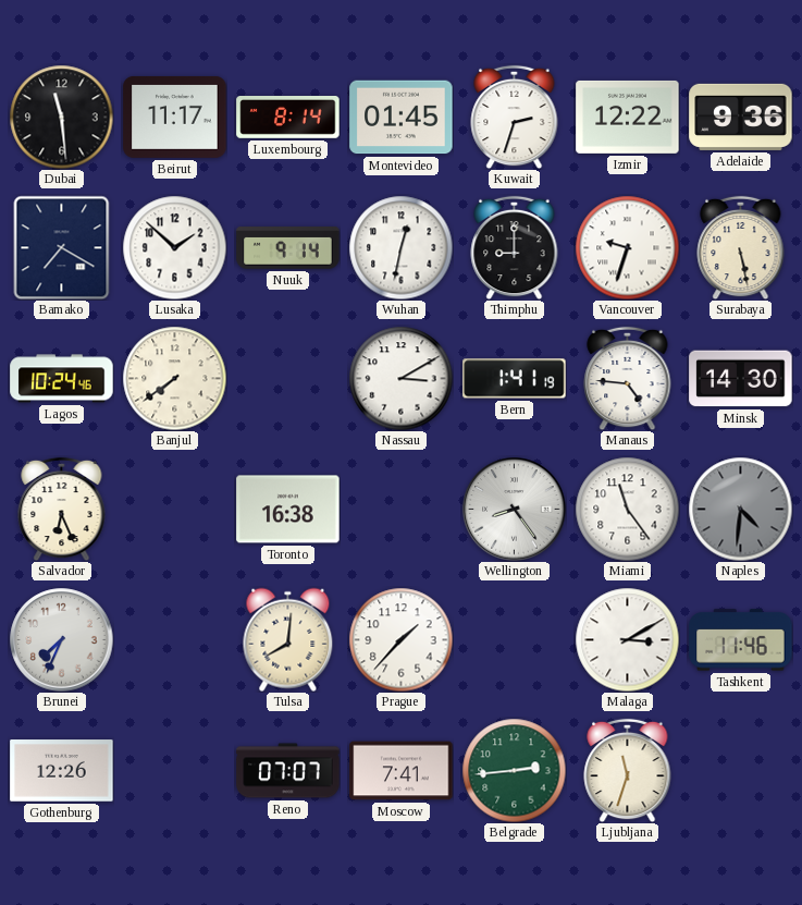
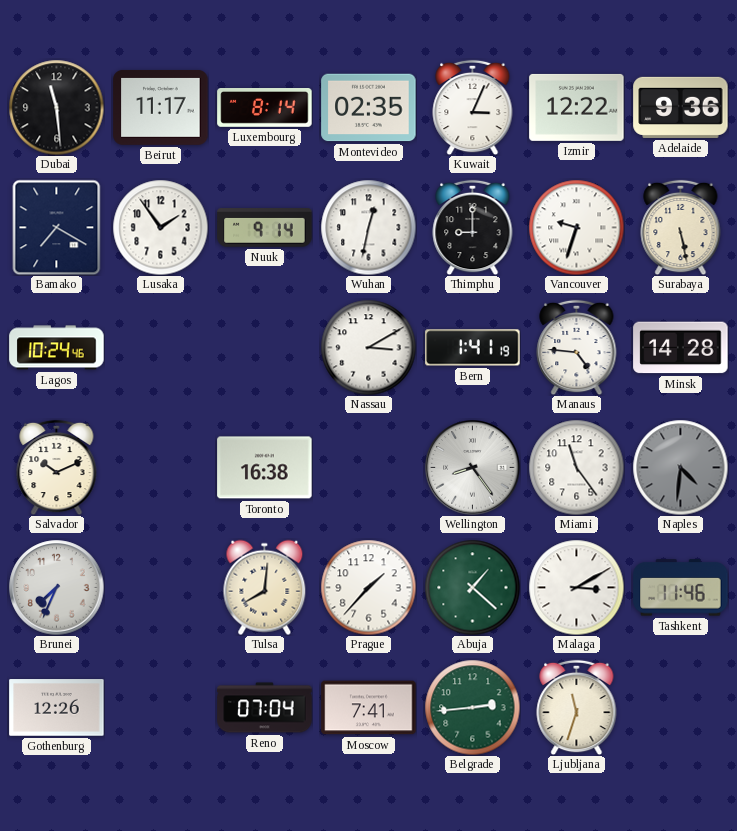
Montevideo: 01:45 -> 02:35
Kuwait: 2:33 -> 3:04
Lusaka: 1:52 -> 1:54
Banjul: 7:39 -> none
Minsk: 14:30 -> 14:28
Salvador: 6:26 -> 10:11
Abuja: none -> 1:22
Reno: 07:07 -> 07:04
